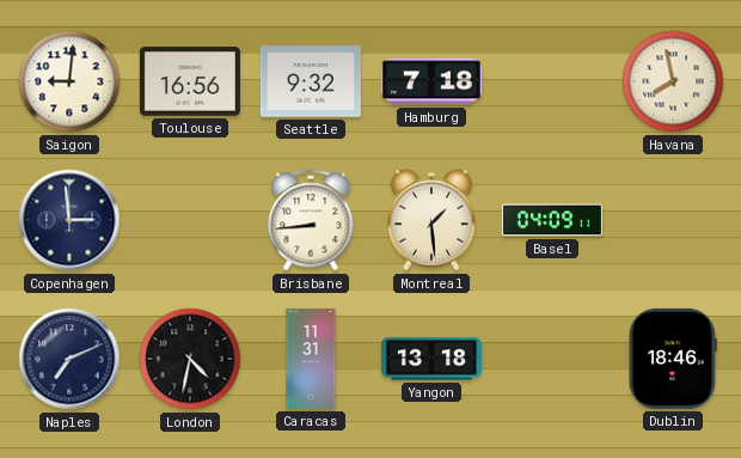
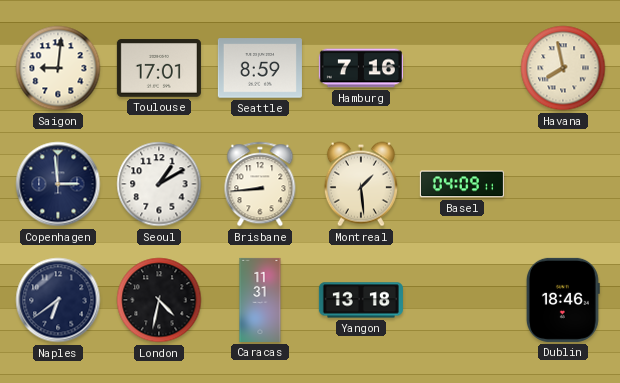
Toulouse: 16:56 -> 17:01
Seattle: 9:32 -> 8:59
Hamburg: 7:18 -> 7:16
Seoul: none -> 1:10
Naples: 7:11 -> 6:39
